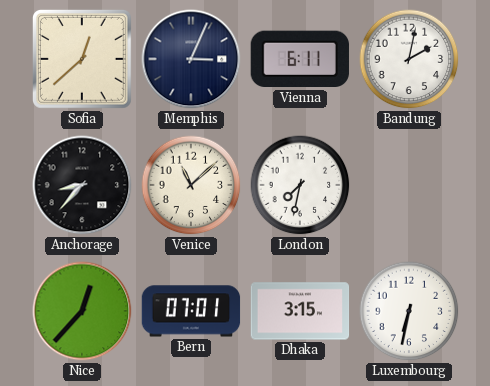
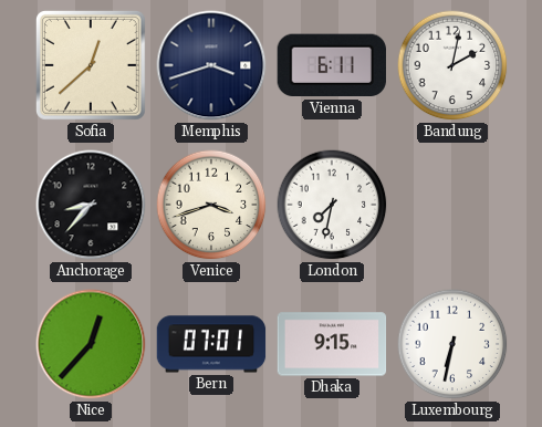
Memphis: 3:04 -> 3:42
Venice: 11:08 -> 3:42
Dhaka: 3:15 -> 9:15
